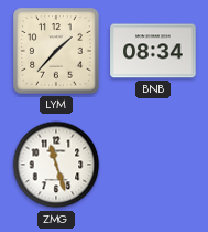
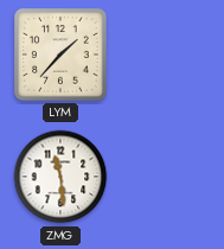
BNB: 08:34 -> none
ZMG: 11:27 -> 11:29
